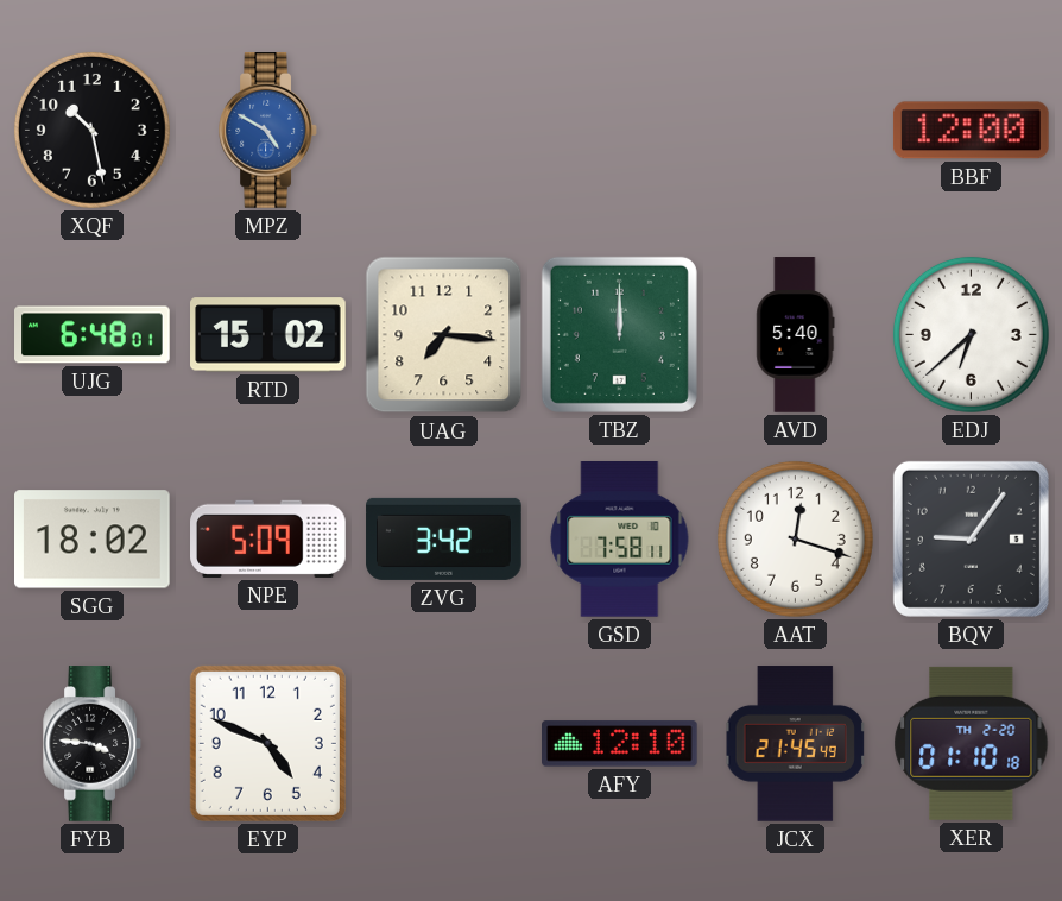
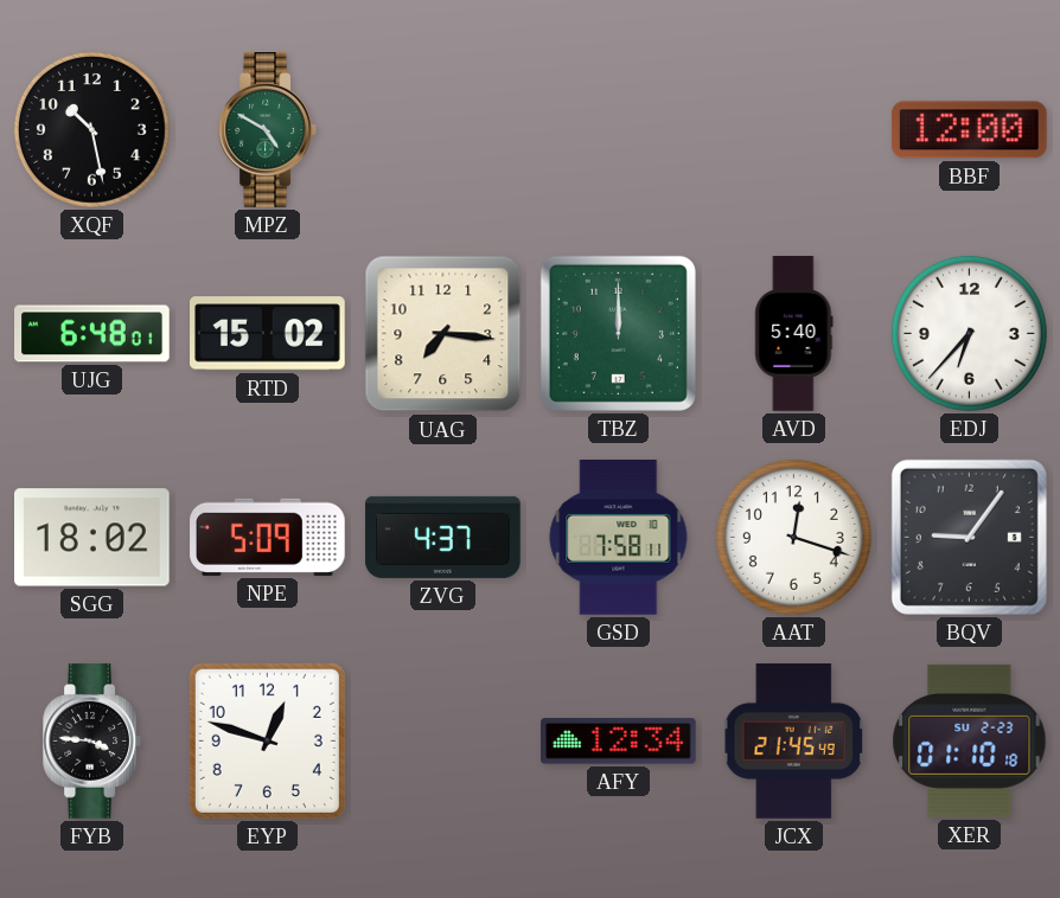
MPZ dial: blue -> green
EDJ: 6:38 -> 6:37
ZVG: 3:42 -> 4:37
EYP: 4:49 -> 12:48
AFY: 12:10 -> 12:34
XER date: TH 2-20 -> SU 2-23
